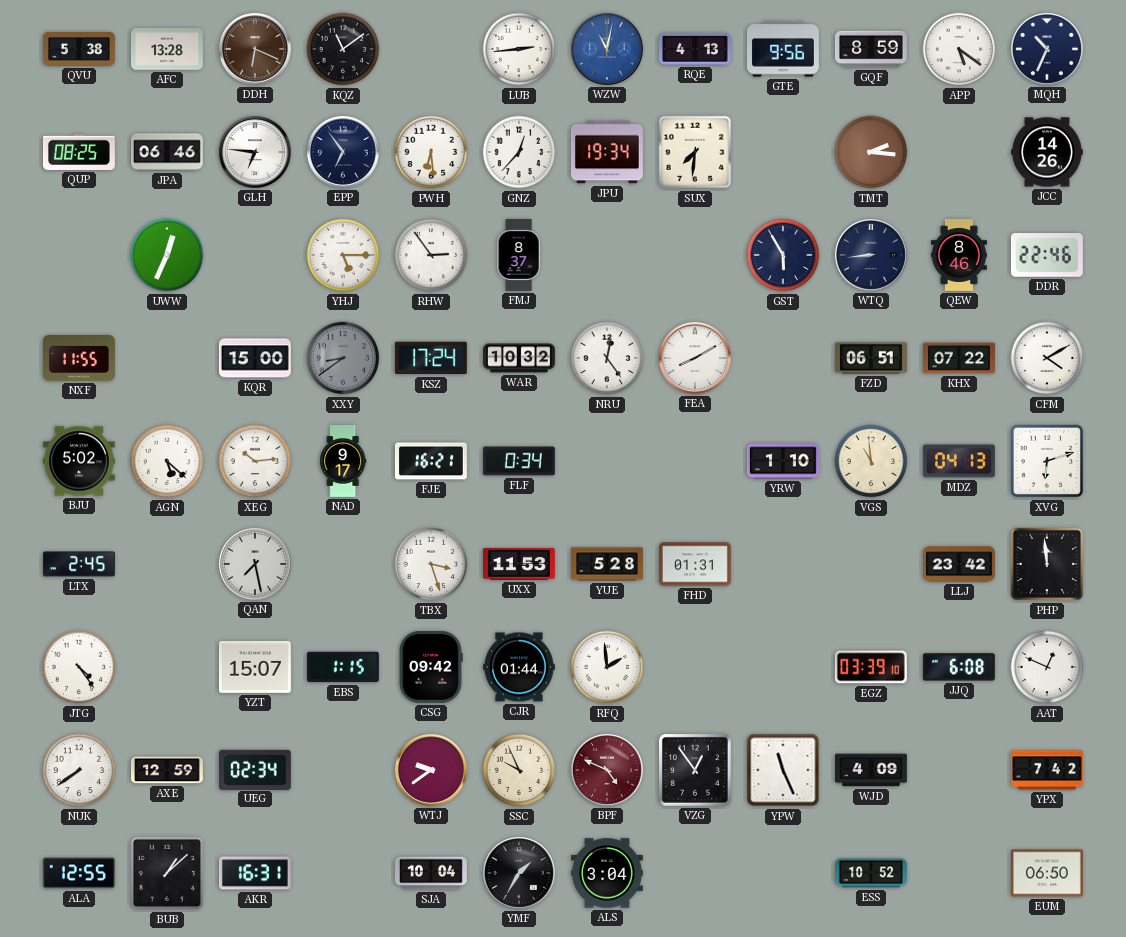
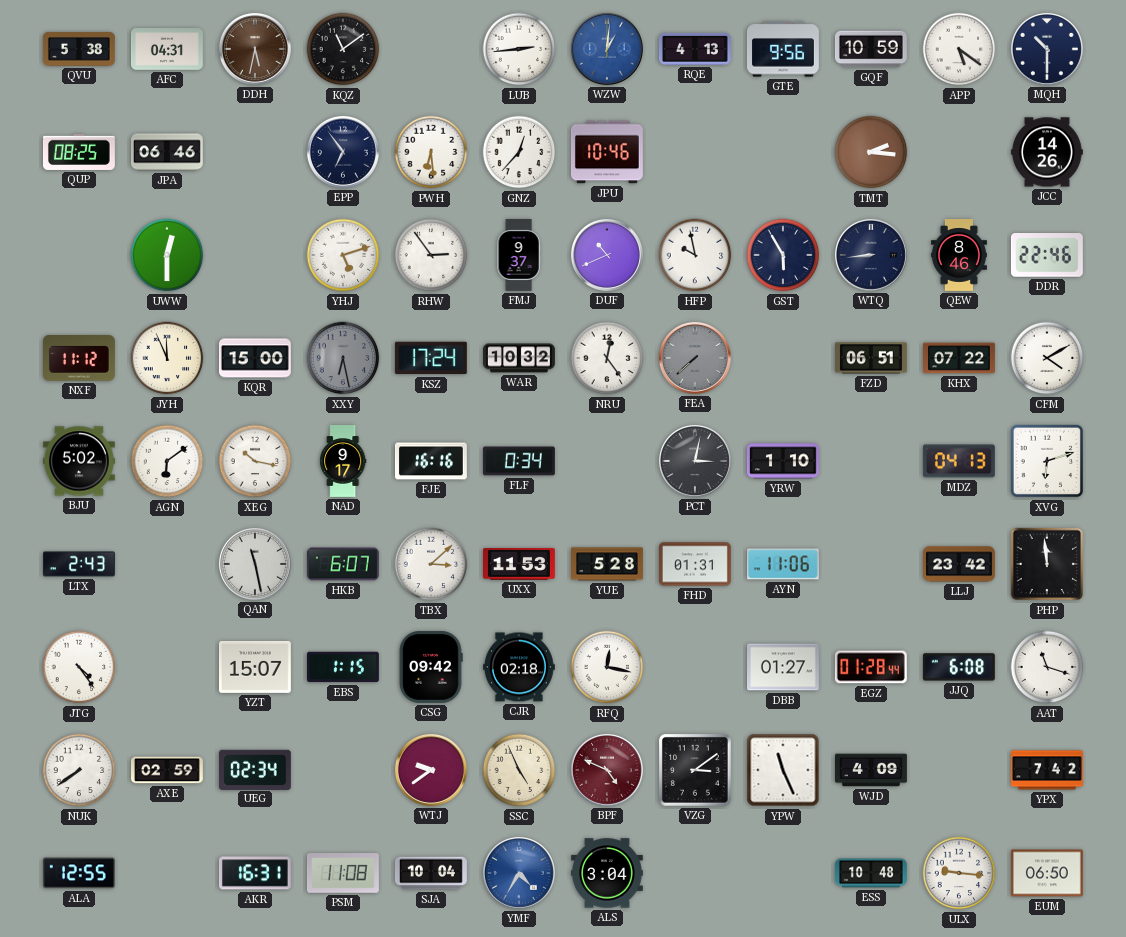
AFC: 13:28 -> 04:31
DDH: 6:19 -> 5:32
WZW: 11:02 -> 1:01
GQF: 8:59 -> 10:59
MQH: 10:34 -> 10:30
GLH: 6:46 -> none
JPU: 19:34 -> 10:46
SUX: 7:31 -> none
UWW: 12:34 -> 12:30
YHJ: 5:15 -> 5:12
FMJ: 8:37 -> 9:37
DUF: none -> 10:41
HFP: none -> 9:58
NXF: 11:55 -> 11:12
JYH: none -> 11:56
XXY: 8:39 -> 6:28
FEA: 8:10 -> 7:38
FEA dial: white -> grey
AGN: 5:22 -> 6:09
XEG: 10:14 -> 10:17
FJE: 16:21 -> 16:16
PCT: none -> 3:02
VGS: 10:59 -> none
LTX: 2:45 -> 2:43
QAN: 7:28 -> 11:28
HKB: none -> 6:07
TBX: 3:27 -> 3:08
AYN: none -> 11:06
CJR: 01:44 -> 02:18
RFQ: 1:59 -> 12:17
DBB: none -> 01:27
EGZ: 03:39 -> 01:28
AAT: 12:49 -> 11:18
AXE: 12:59 -> 02:59
SSC: 9:56 -> 4:56
VZG: 12:54 -> 3:09
BUB: 1:08 -> none
PSM: none -> 11:08
YMF: 1:35 -> 4:35
YMF dial: black -> blue
ESS: 10:52 -> 10:48
ULX: none -> 9:16
